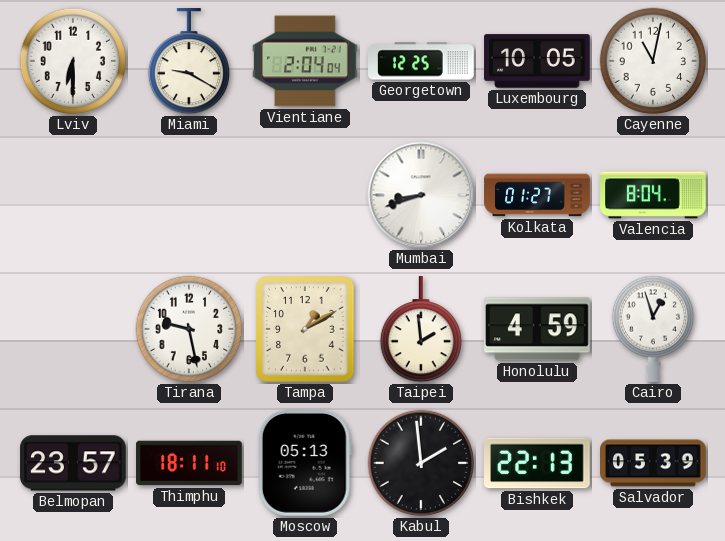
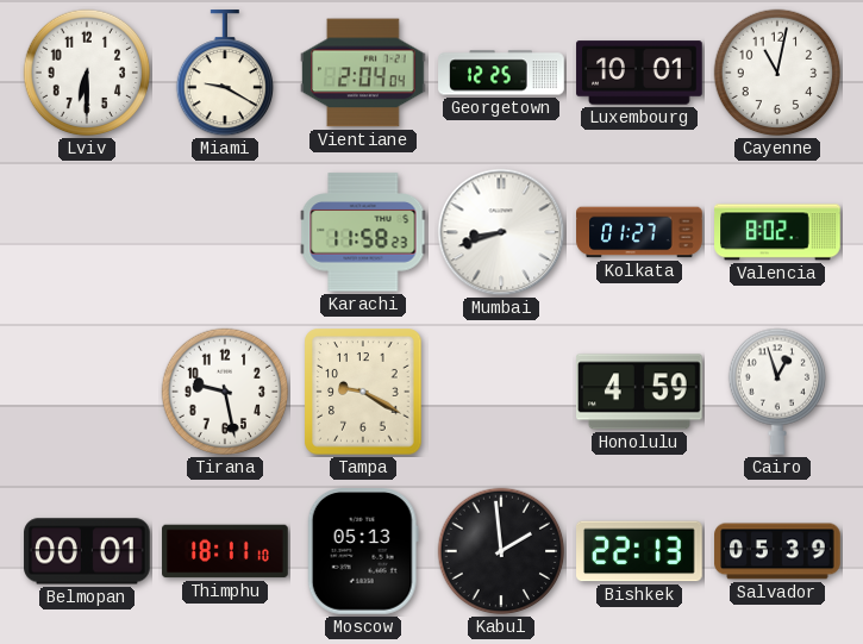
Luxembourg: 10:05 -> 10:01
Karachi: none -> 11:58
Valencia: 8:04 -> 8:02
Tampa: 1:10 -> 9:20
Taipei: 1:59 -> none
Belmopan: 23:57 -> 00:01
